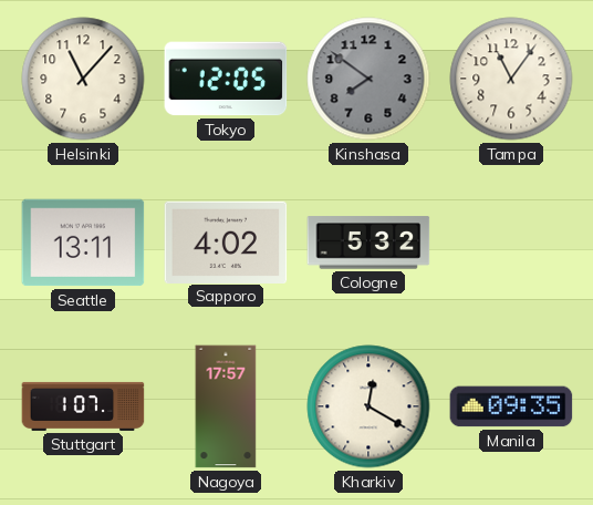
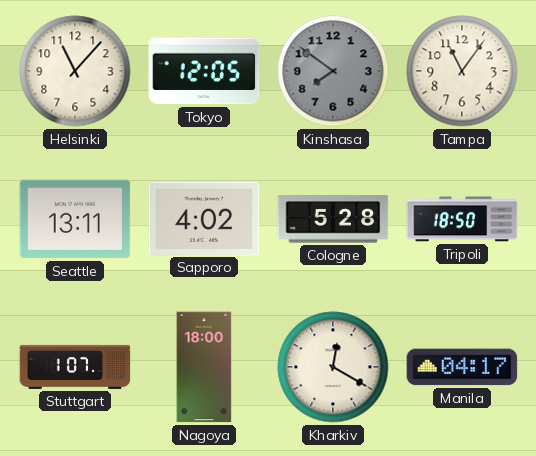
Cologne: 5:32 -> 5:28
Tripoli: none -> 18:50
Nagoya: 17:57 -> 18:00
Manila: 09:35 -> 04:17
